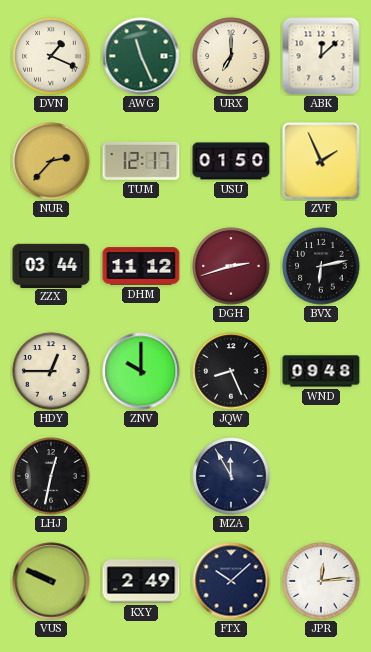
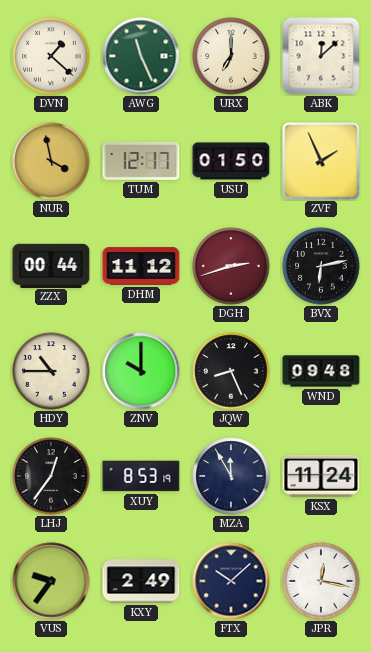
DVN: 1:19 -> 1:22
NUR: 2:37 -> 3:58
ZZX: 03:44 -> 00:44
HDY: 12:45 -> 10:45
LHJ: 12:32 -> 12:36
XUY: none -> 8:53
KSX: none -> 11:24
VUS: 9:49 -> 9:36
JPR: 12:14 -> 12:17
